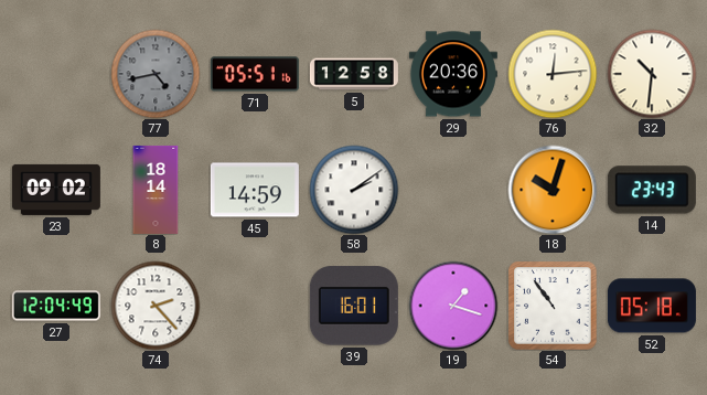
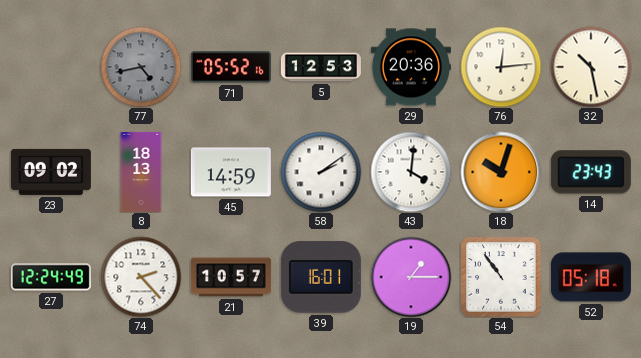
71: 05:51 -> 05:52
5: 12:58 -> 12:53
32: 10:31 -> 10:28
8: 18:14 -> 18:13
43: none -> 4:01
27: 12:04 -> 12:24
21: none -> 10:57
19: 1:18 -> 1:15
